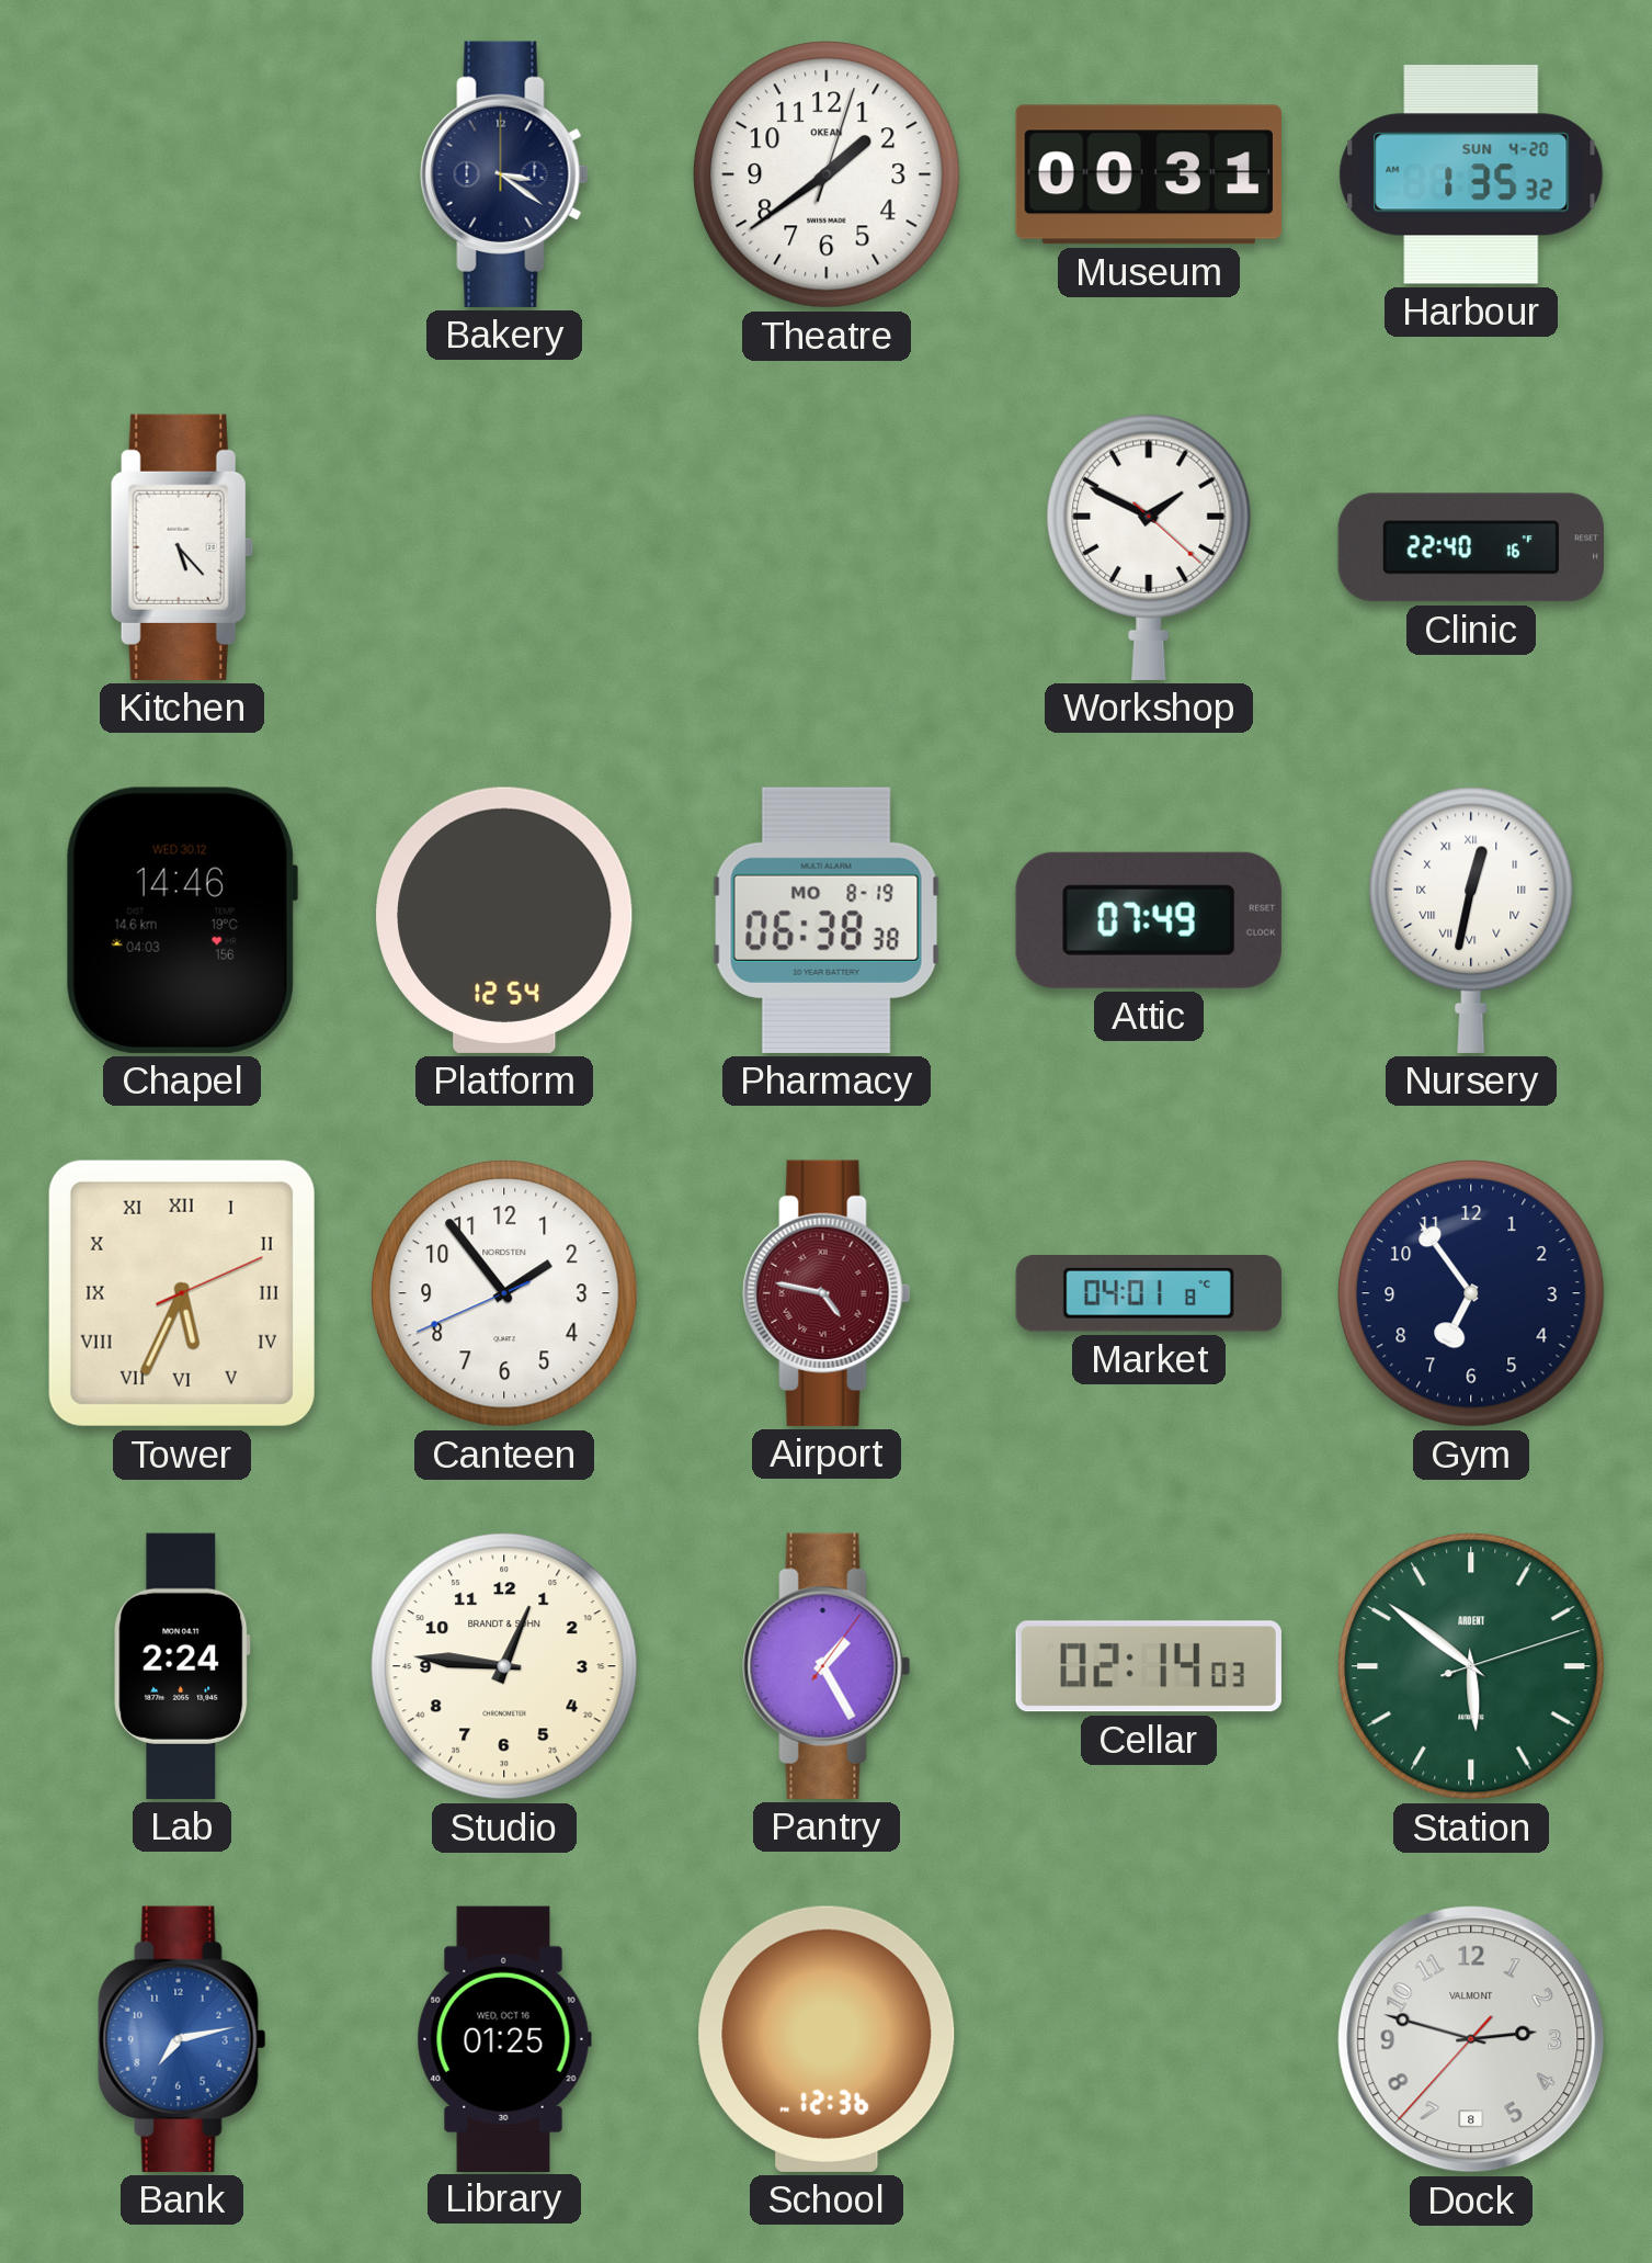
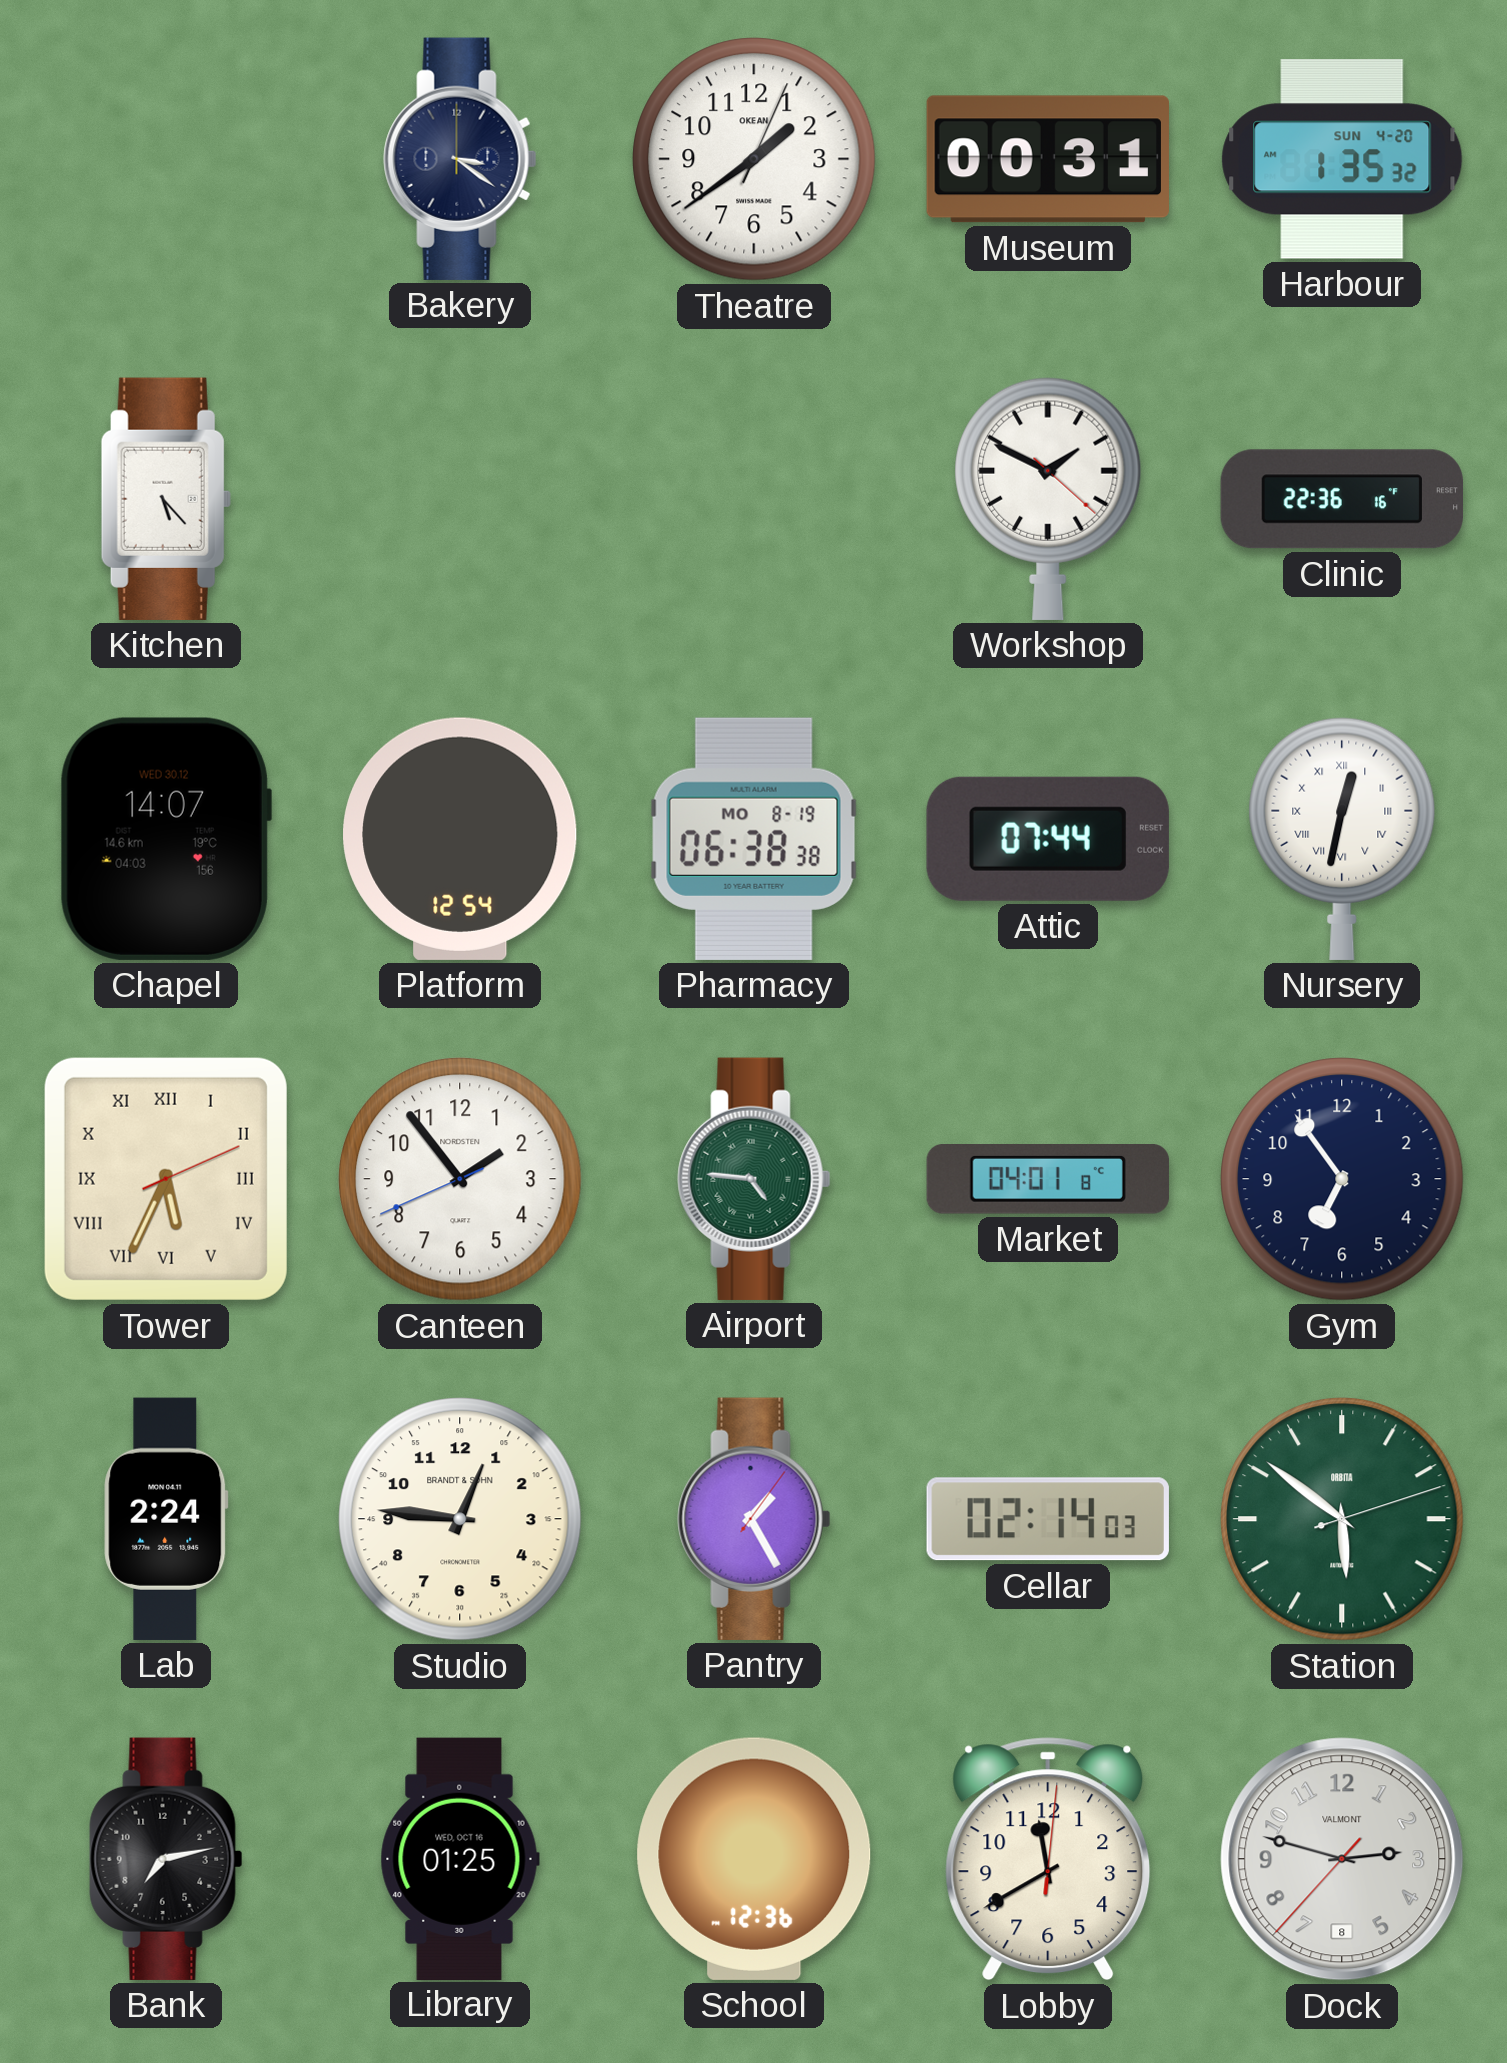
Theatre: 1:39:03 -> 1:39:04
Clinic: 22:40 -> 22:36
Chapel: 14:46 -> 14:07
Attic: 07:49 -> 07:44
Airport: 4:47 -> 4:46
Airport dial: burgundy -> green
Station brand: ARDENT -> ORBITA
Bank dial: blue -> black
Lobby: none -> 11:40
